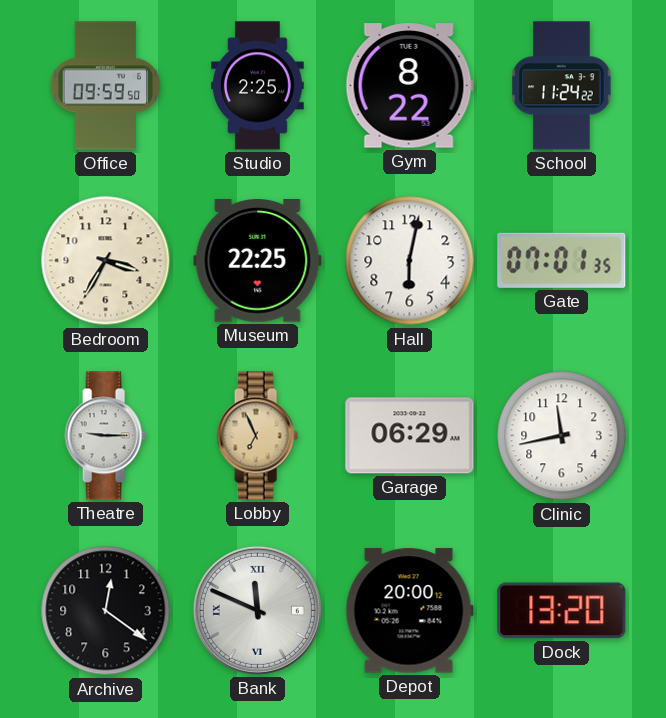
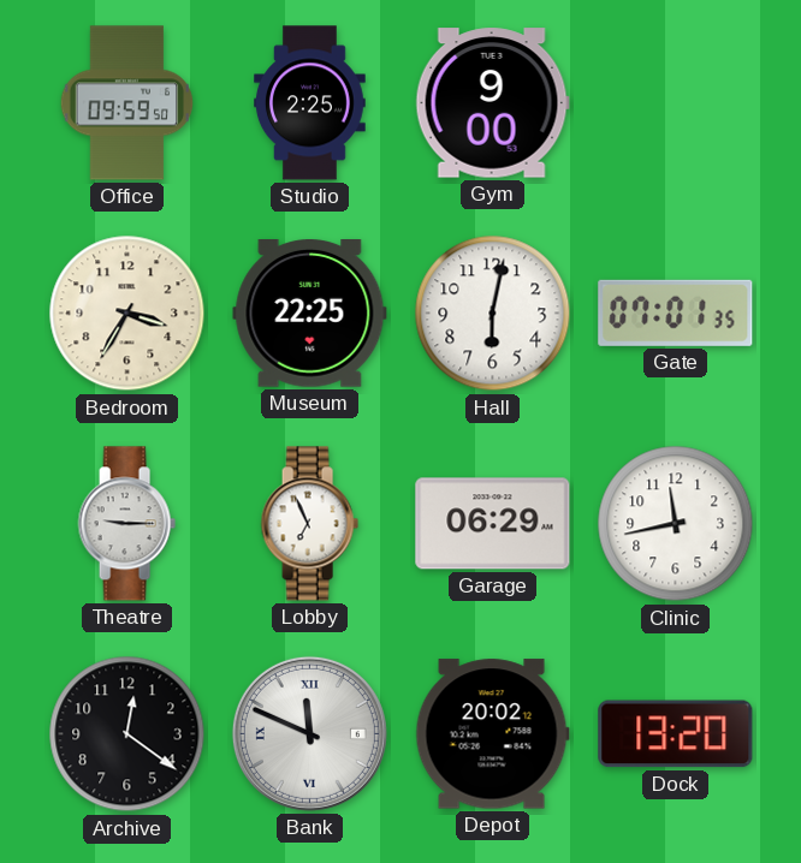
Gym: 8:22 -> 9:00
School: 11:24 -> none
Lobby dial: champagne -> white
Depot: 20:00 -> 20:02
